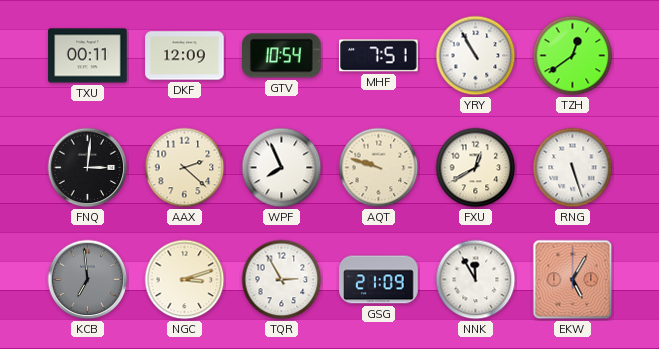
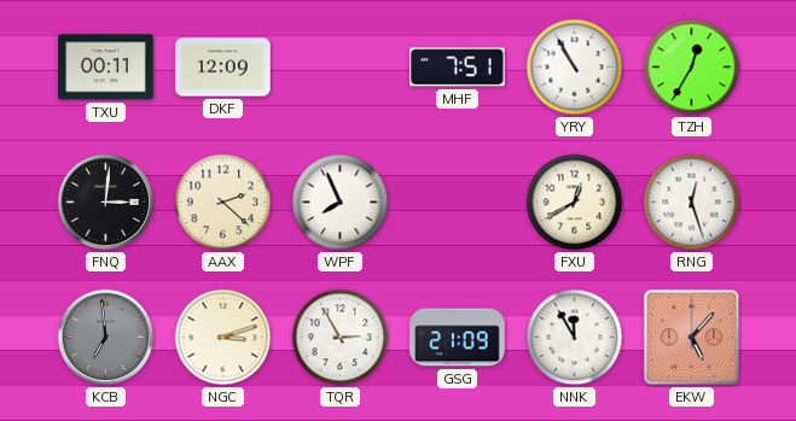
GTV: 10:54 -> none
TZH: 12:39 -> 12:35
AQT: 9:48 -> none
RNG: 5:27 -> 12:27
EKW: 5:05 -> 5:07
